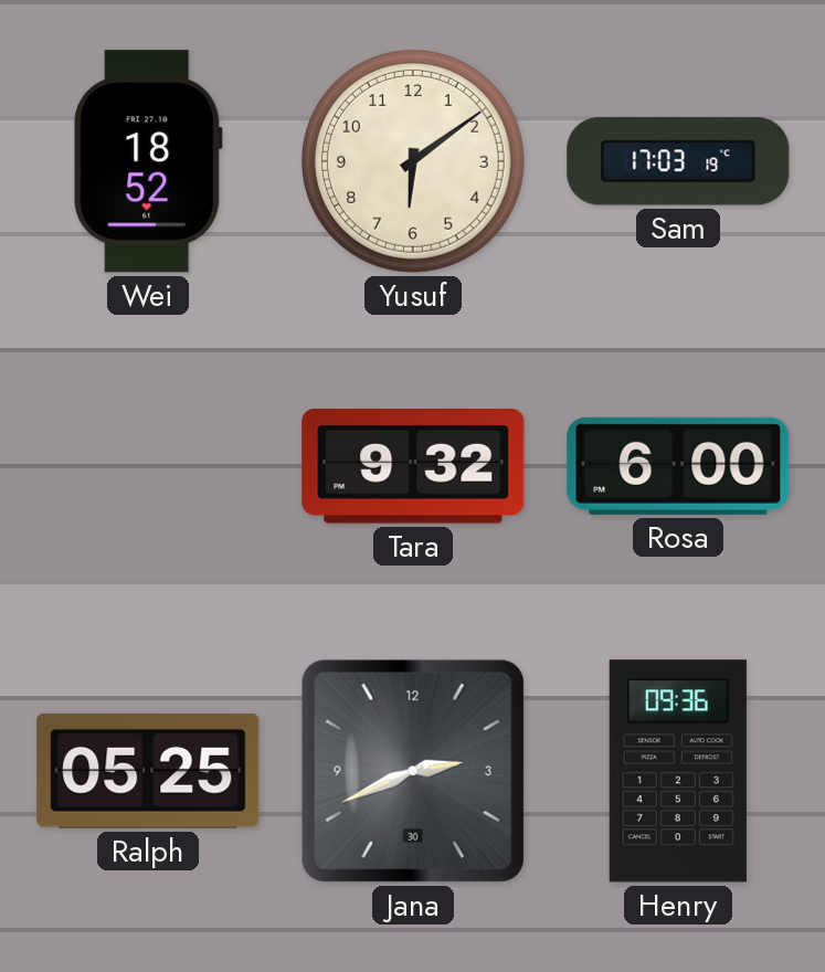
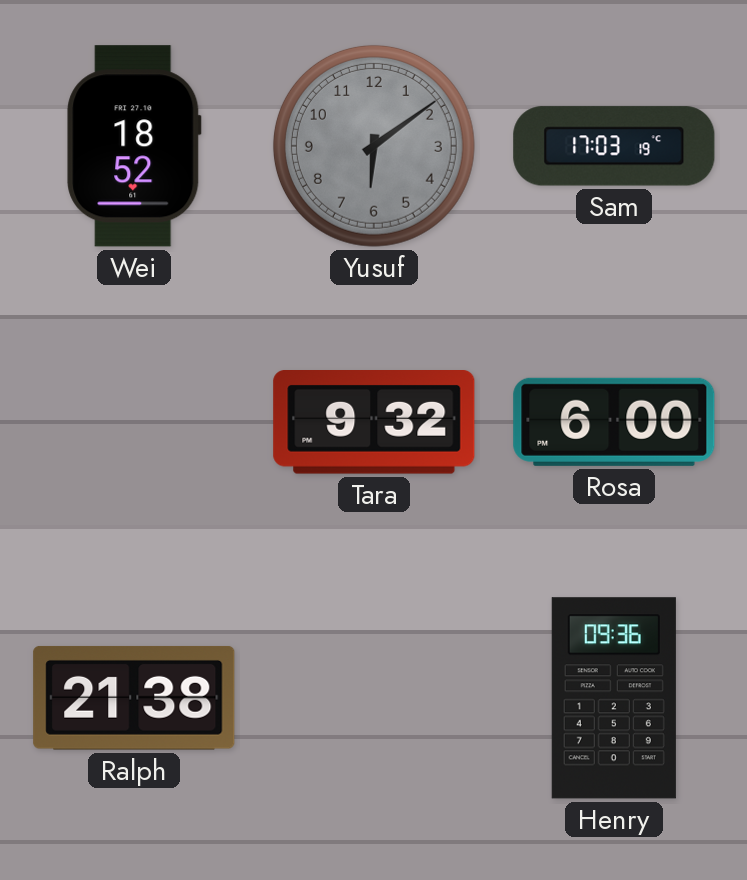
Yusuf dial: cream -> grey
Ralph: 05:25 -> 21:38
Jana: 2:41 -> none
